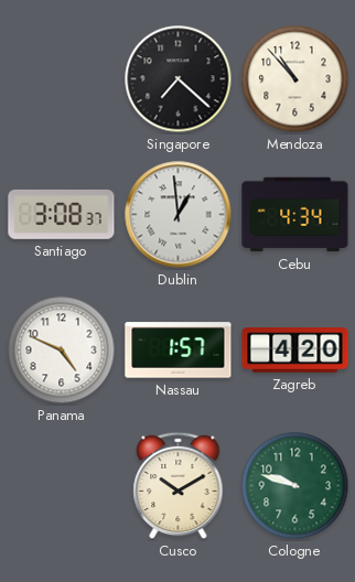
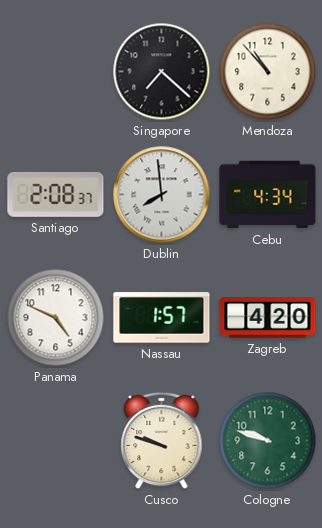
Santiago: 3:08 -> 2:08
Dublin: 12:59 -> 7:59
Cusco: 10:10 -> 9:48
